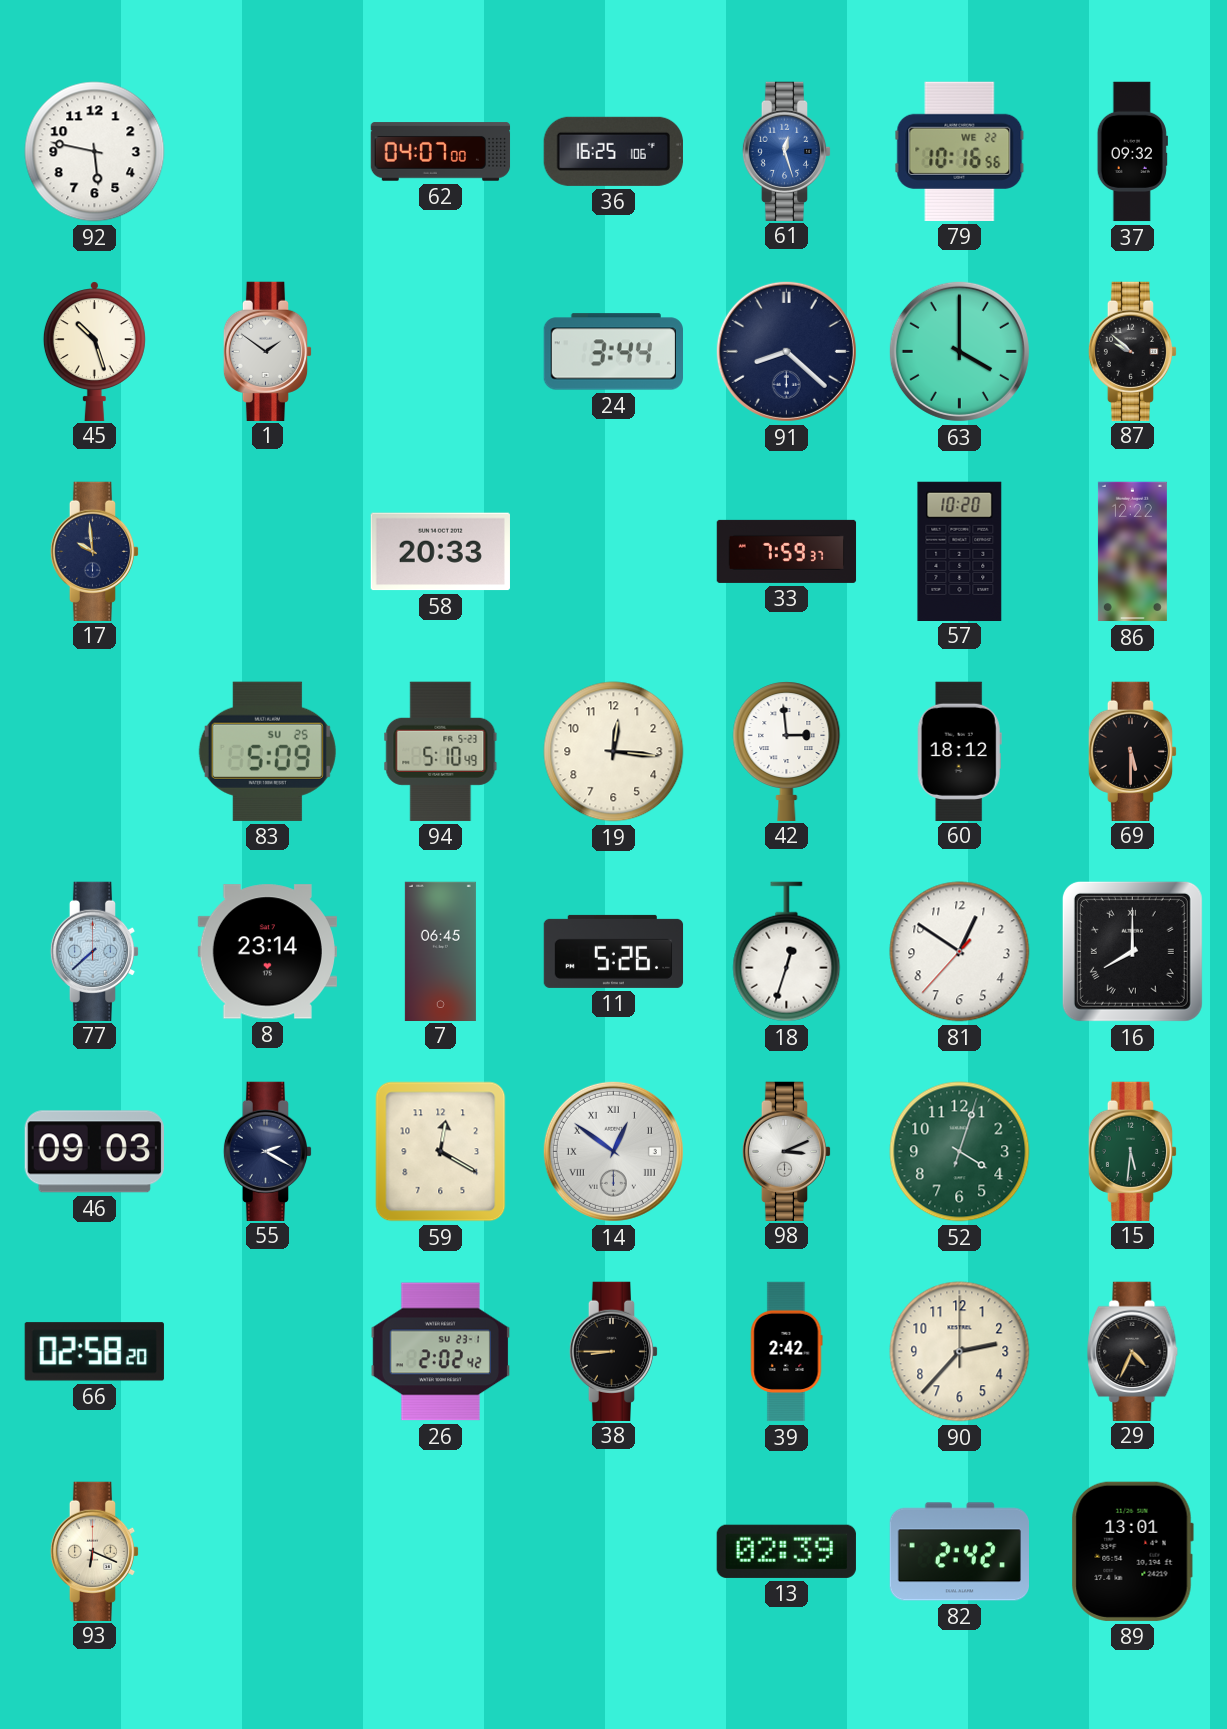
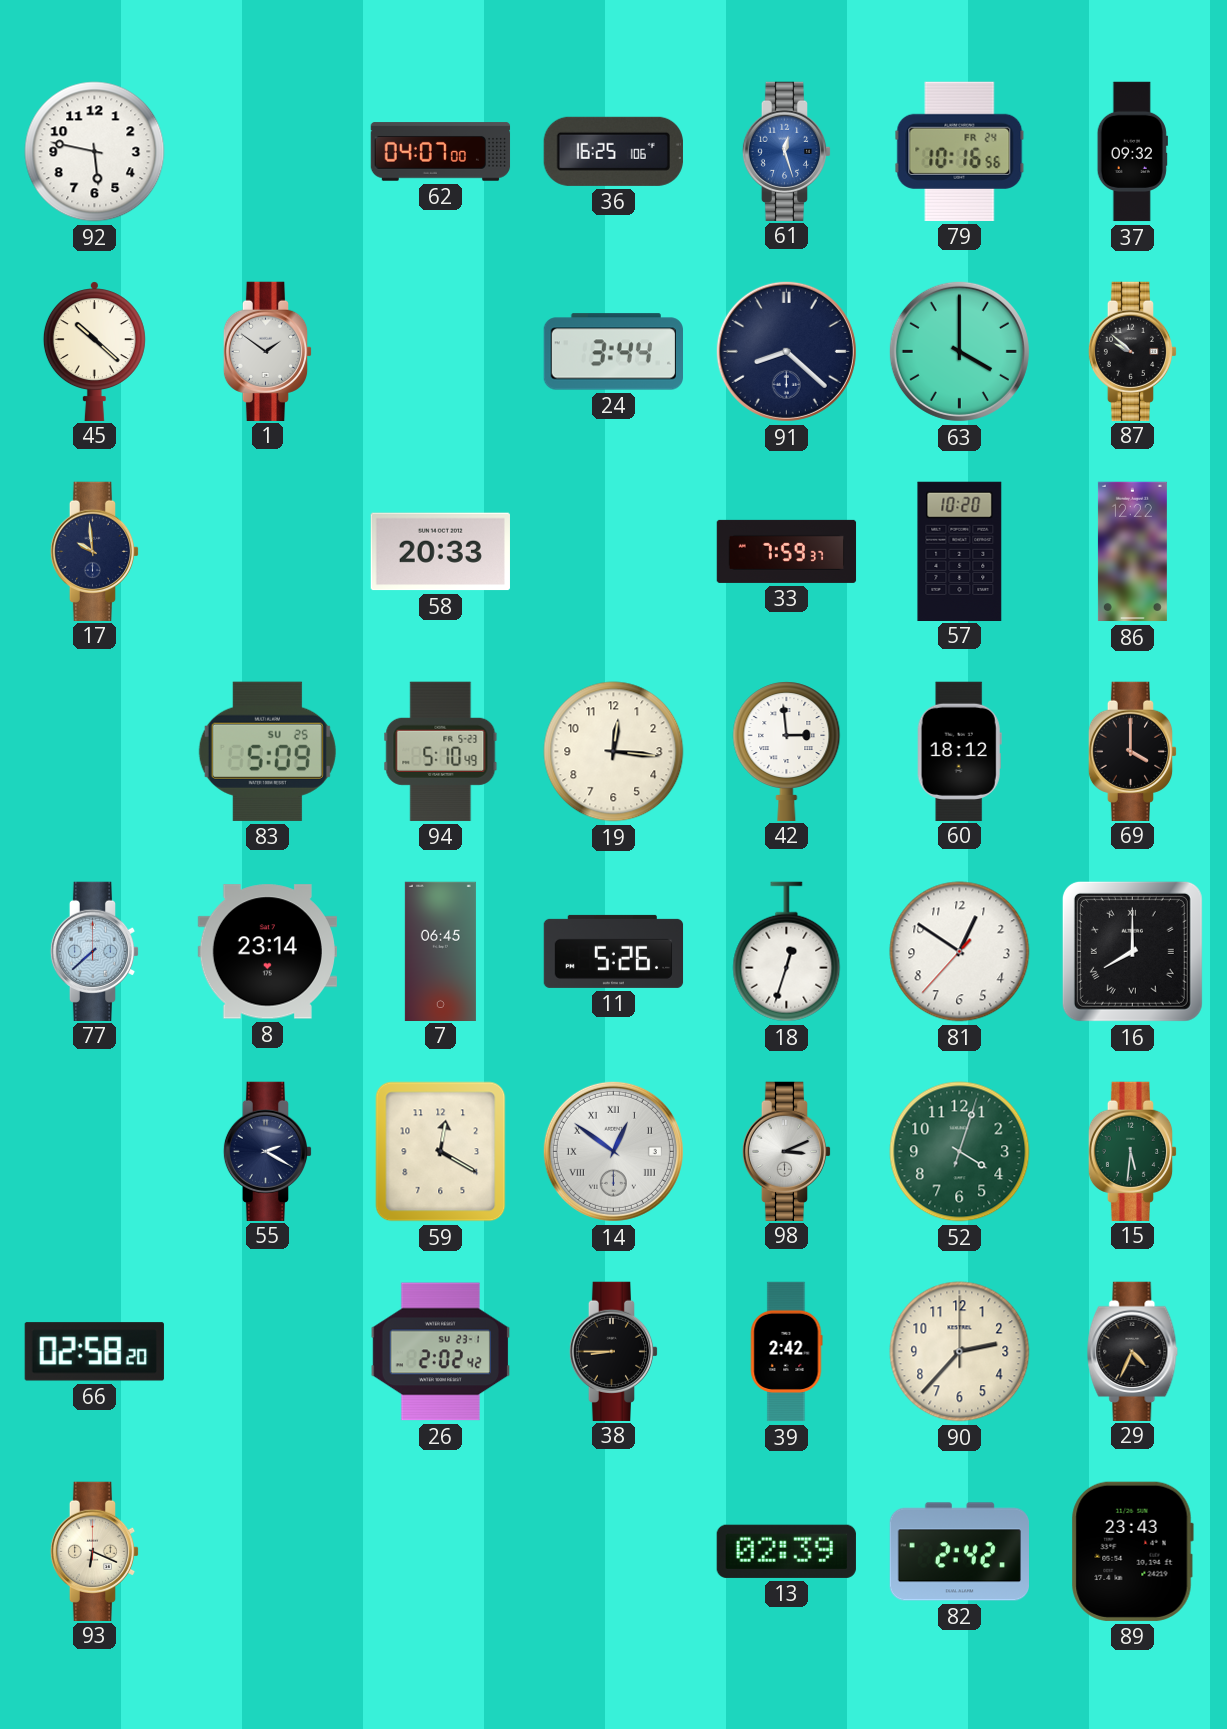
79 date: WE 22 -> FR 24
45: 10:27 -> 10:22
69: 5:30 -> 4:00
46: 09:03 -> none
89: 13:01 -> 23:43
